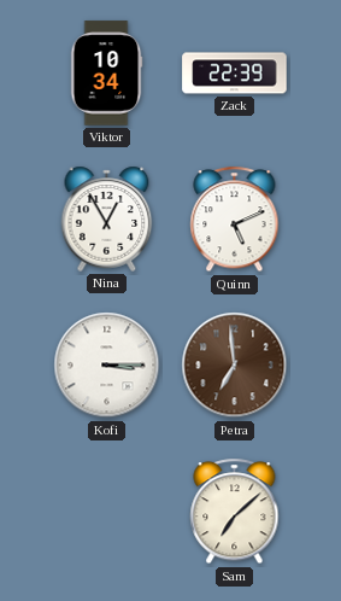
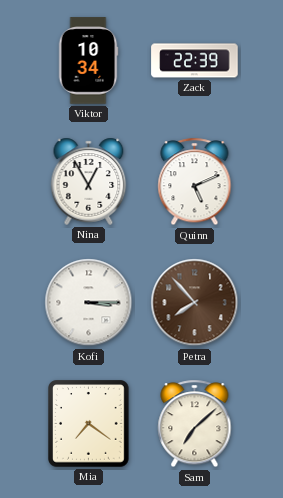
Petra: 6:59 -> 7:53
Mia: none -> 7:21
